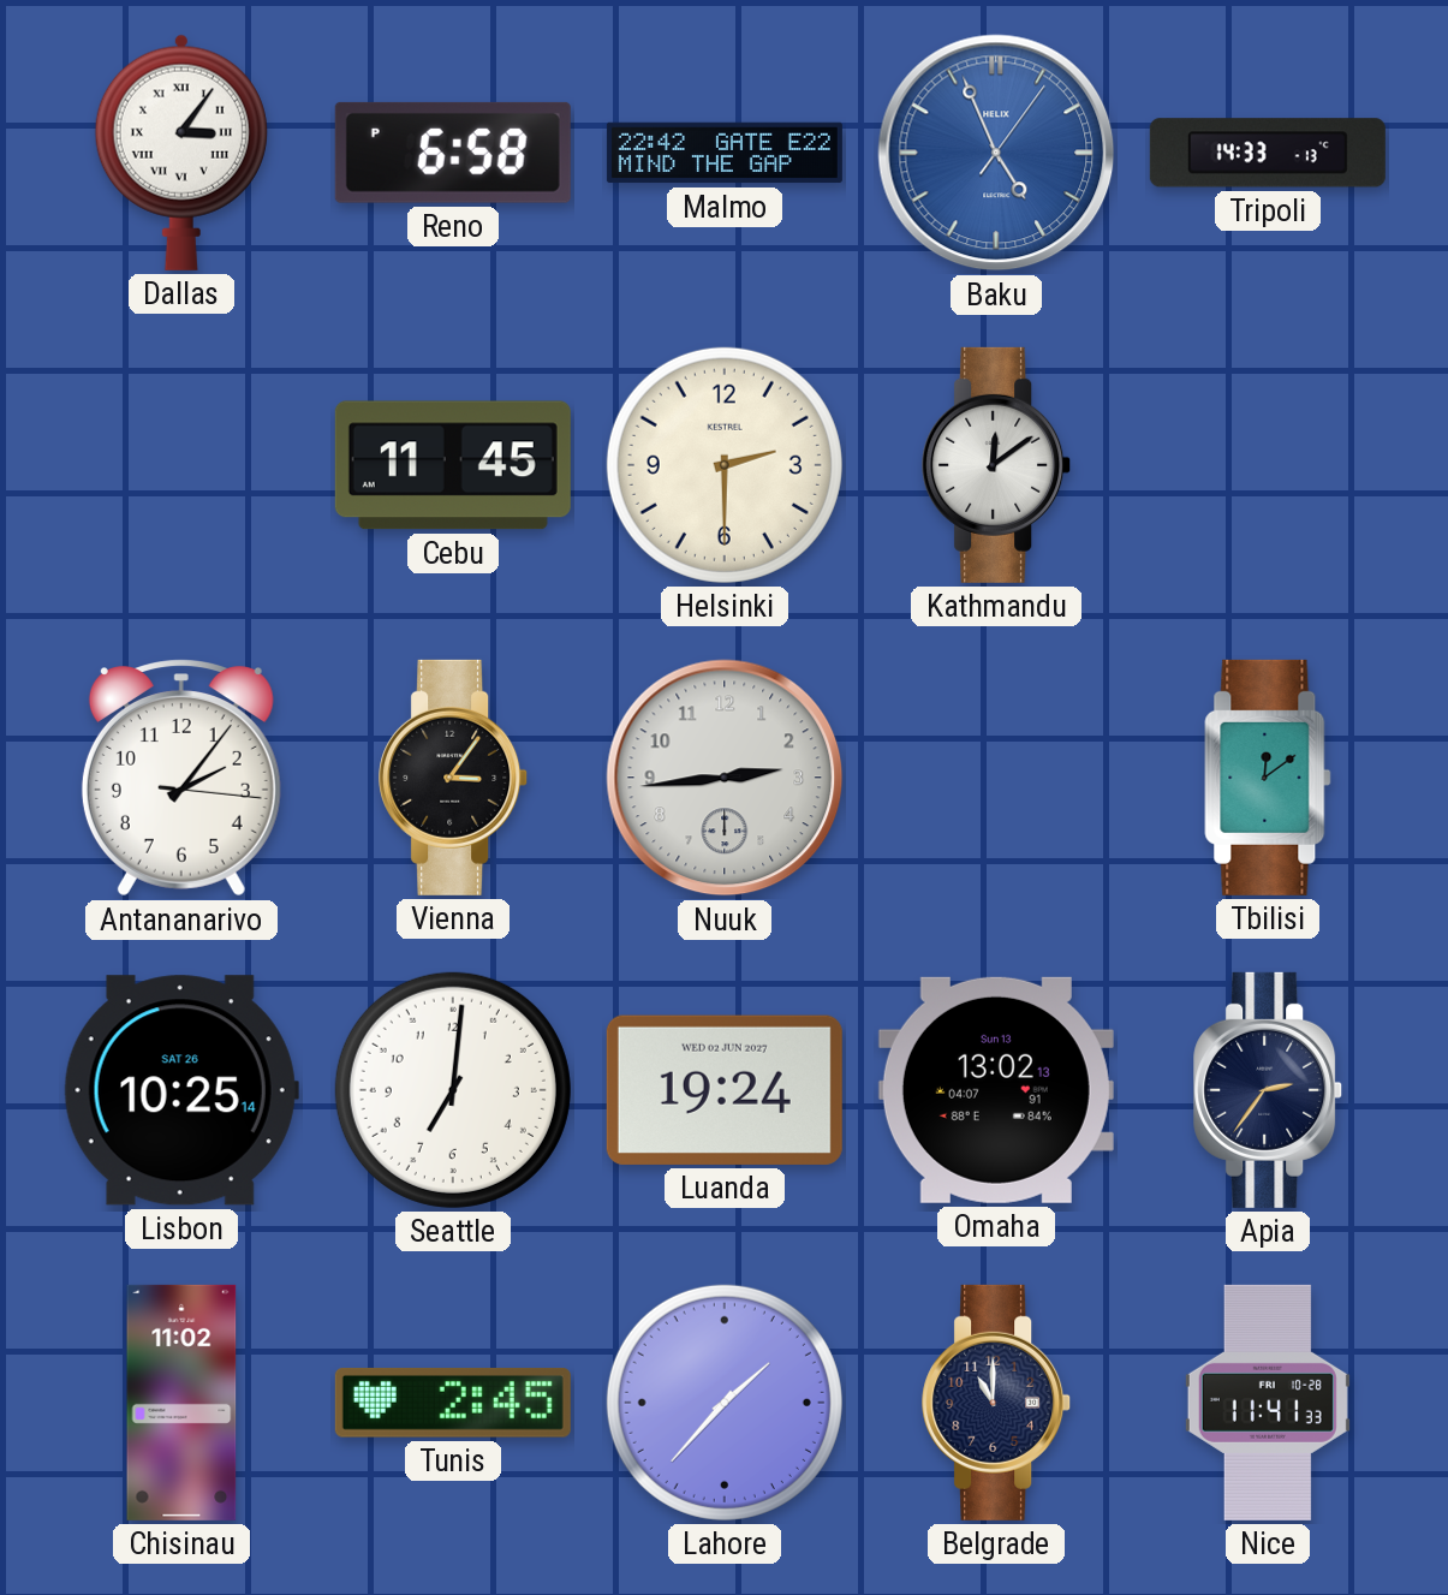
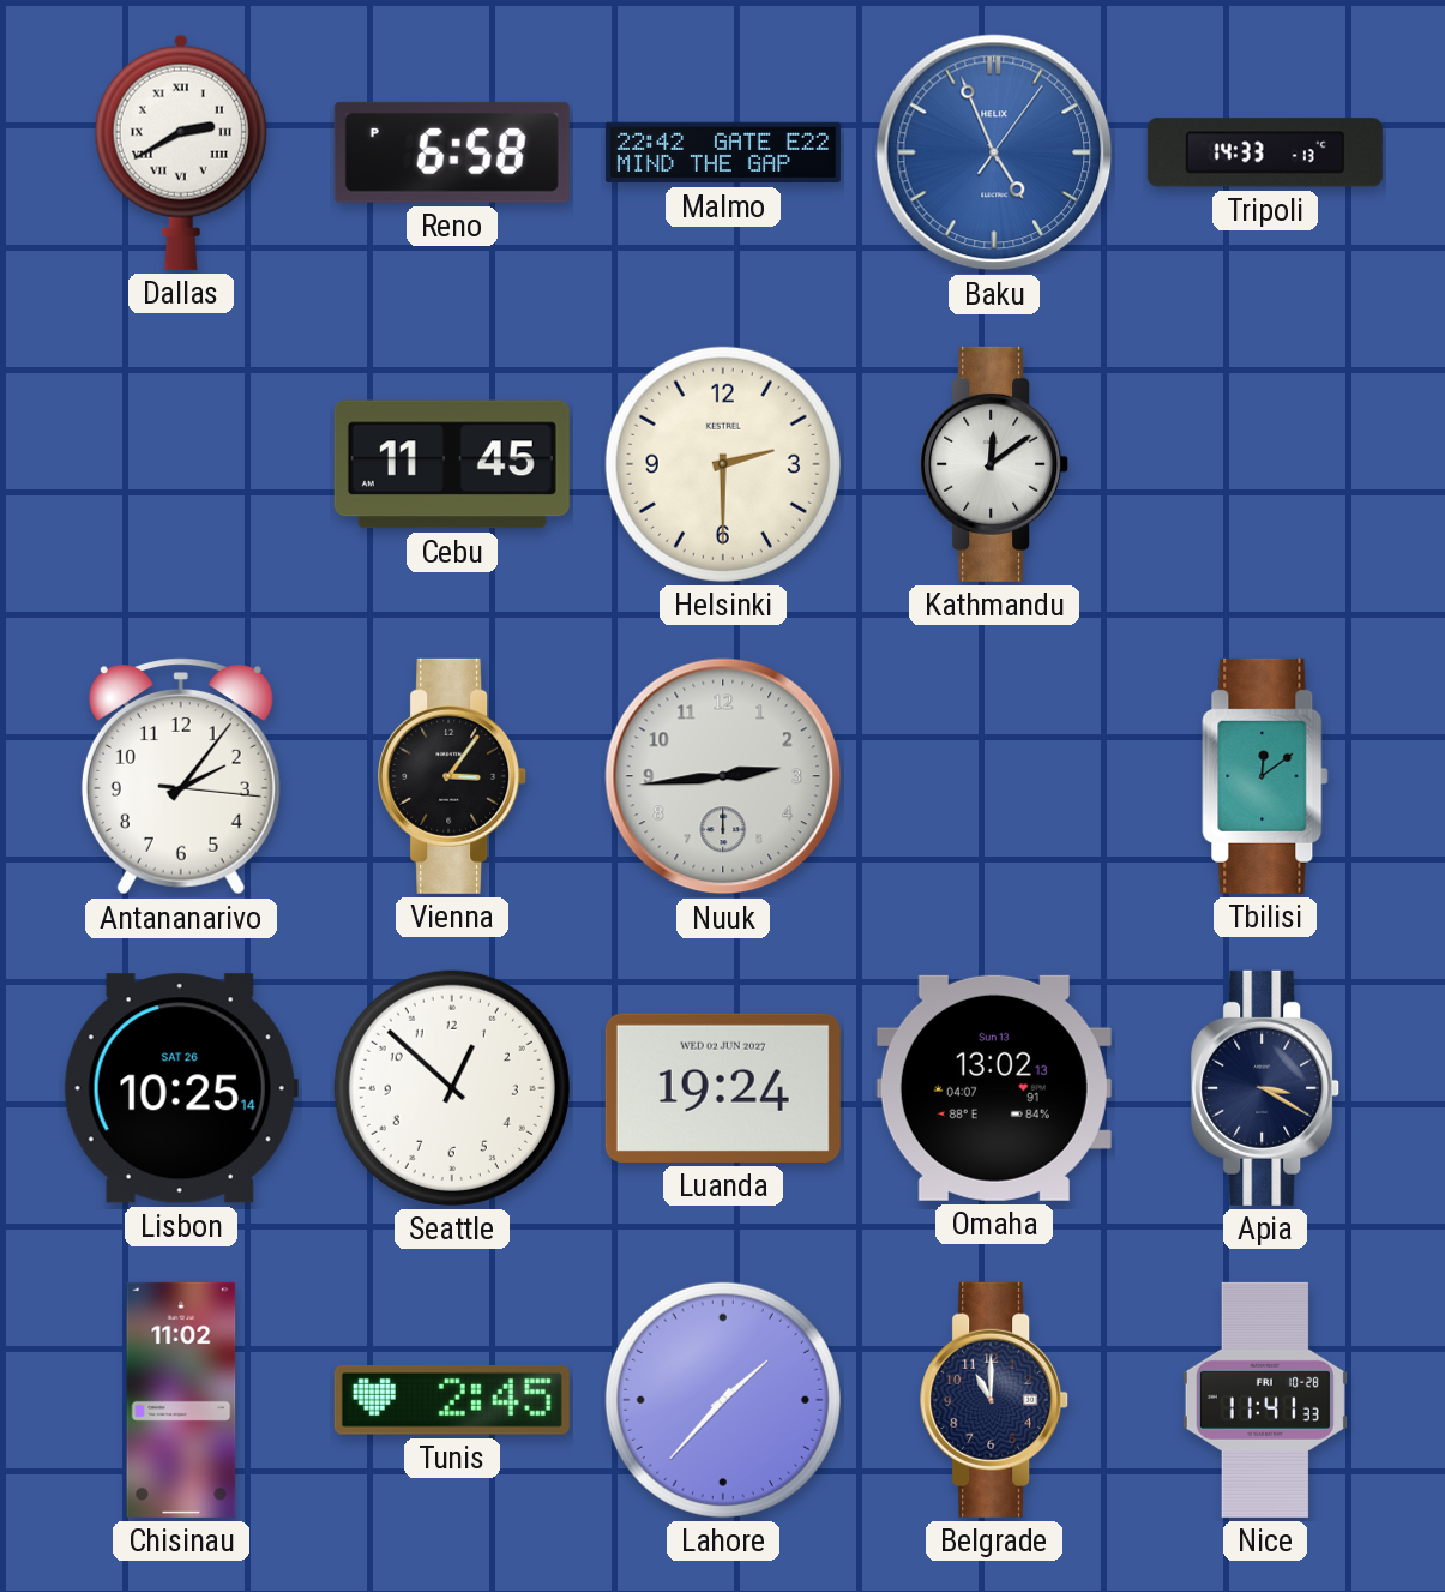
Dallas: 3:06 -> 2:40
Seattle: 7:01 -> 12:52
Apia: 2:36 -> 3:20
